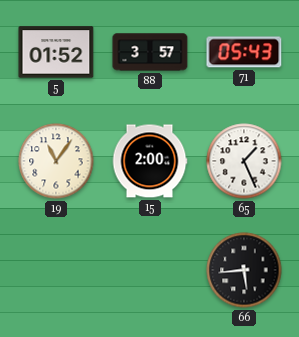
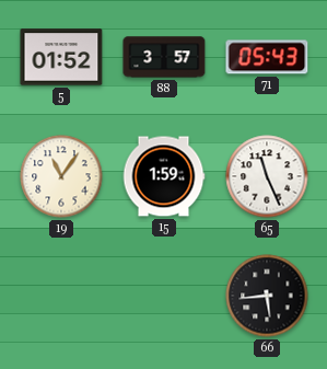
15: 2:00 -> 1:59
65: 1:26 -> 11:26
